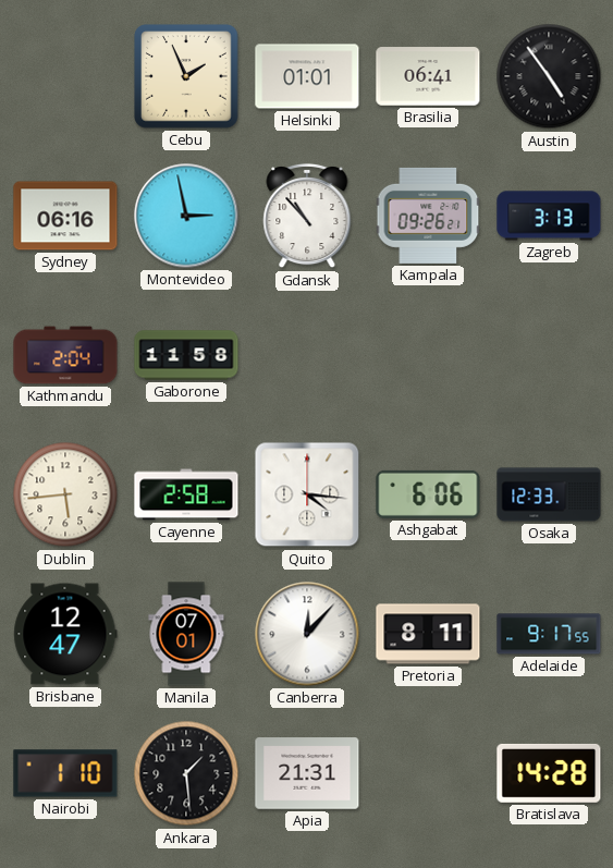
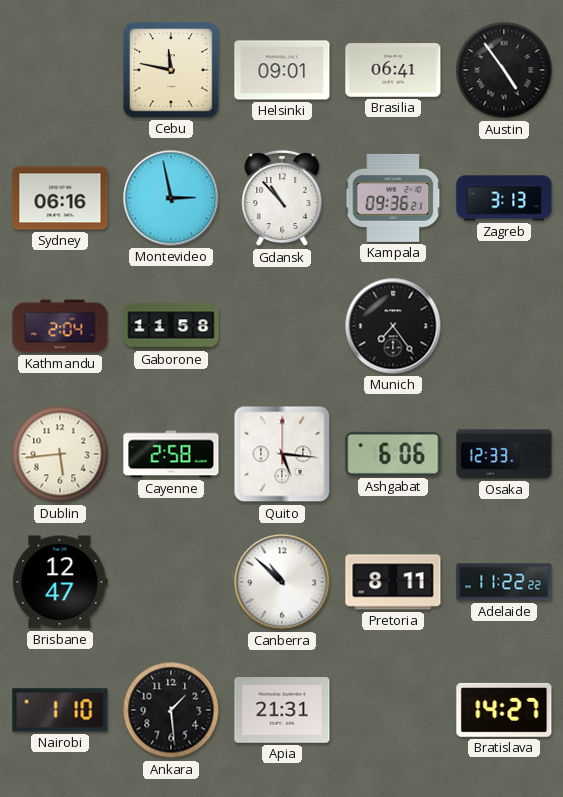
Cebu: 1:56 -> 11:47
Helsinki: 01:01 -> 09:01
Kampala: 09:26 -> 09:36
Munich: none -> 7:24
Quito: 4:16 -> 5:16
Manila: 07:01 -> none
Canberra: 12:07 -> 10:52
Adelaide: 9:17 -> 11:22
Bratislava: 14:28 -> 14:27
